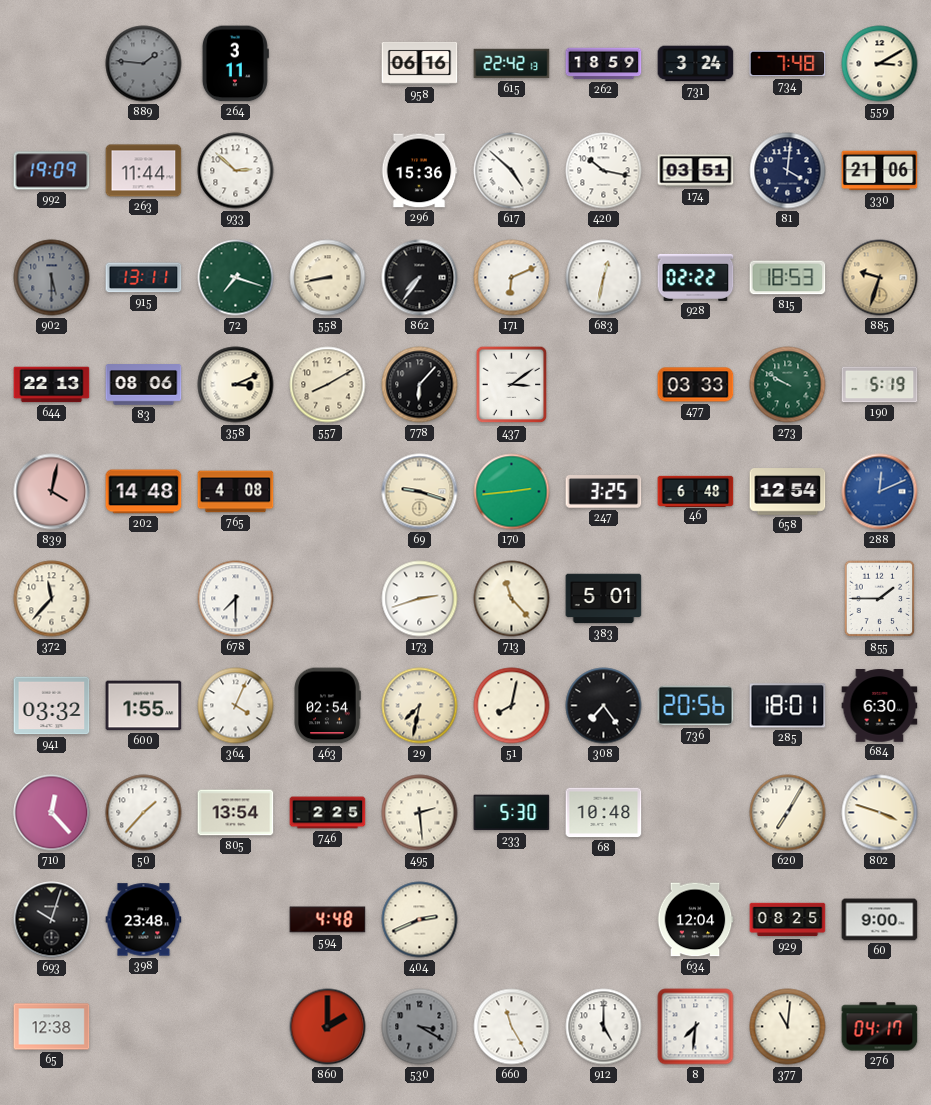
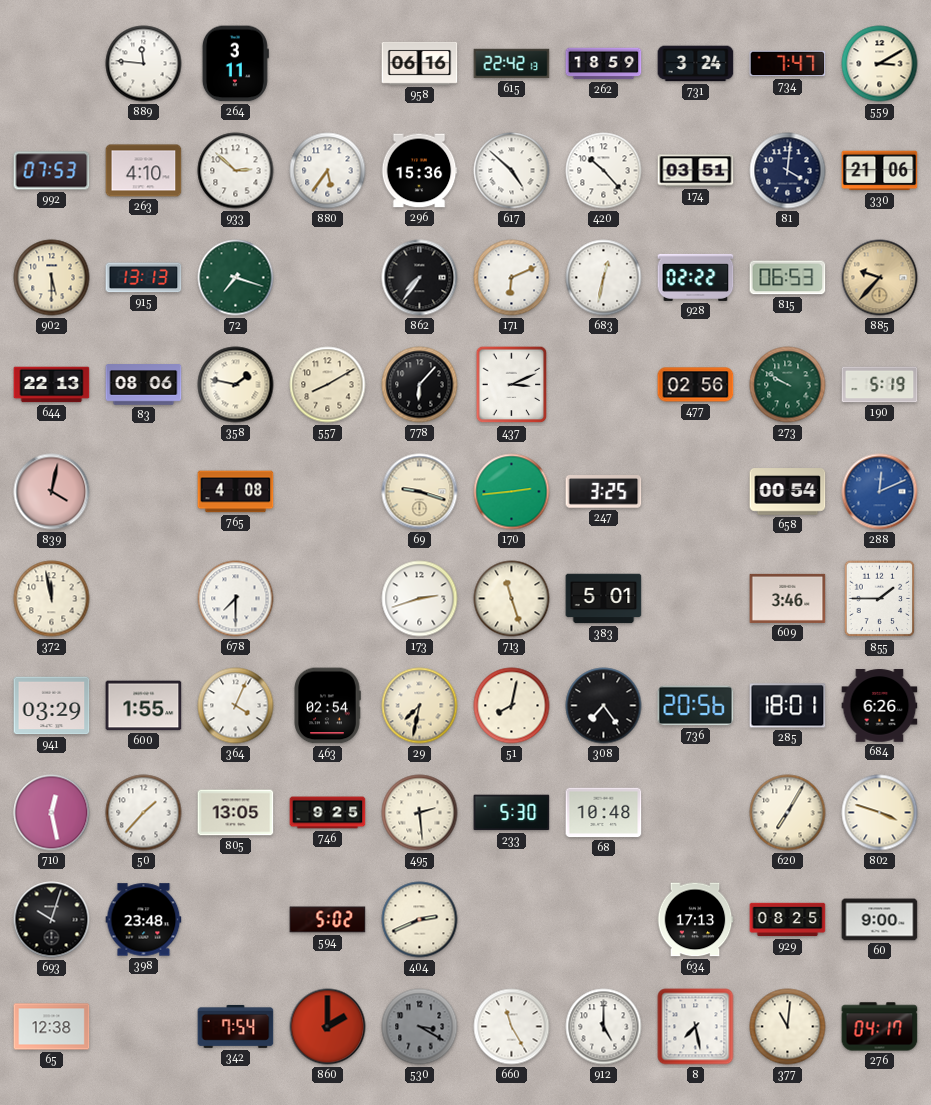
889: 1:46 -> 11:46
889 dial: grey -> white
734: 7:48 -> 7:47
992: 19:09 -> 07:53
263: 11:44 -> 4:10
880: none -> 5:36
420: 10:17 -> 10:23
902 dial: grey -> cream
915: 13:11 -> 13:13
558: 8:43 -> none
815: 18:53 -> 06:53
885: 9:33 -> 9:37
358: 3:11 -> 1:47
437: 3:09 -> 3:11
477: 03:33 -> 02:56
202: 14:48 -> none
46: 6:48 -> none
658: 12:54 -> 00:54
372: 11:37 -> 11:58
713: 11:23 -> 11:27
609: none -> 3:46
941: 03:32 -> 03:29
684: 6:30 -> 6:26
710: 12:23 -> 12:28
805: 13:54 -> 13:05
746: 2:25 -> 9:25
594: 4:48 -> 5:02
634: 12:04 -> 17:13
342: none -> 7:54
8: 7:31 -> 7:28
